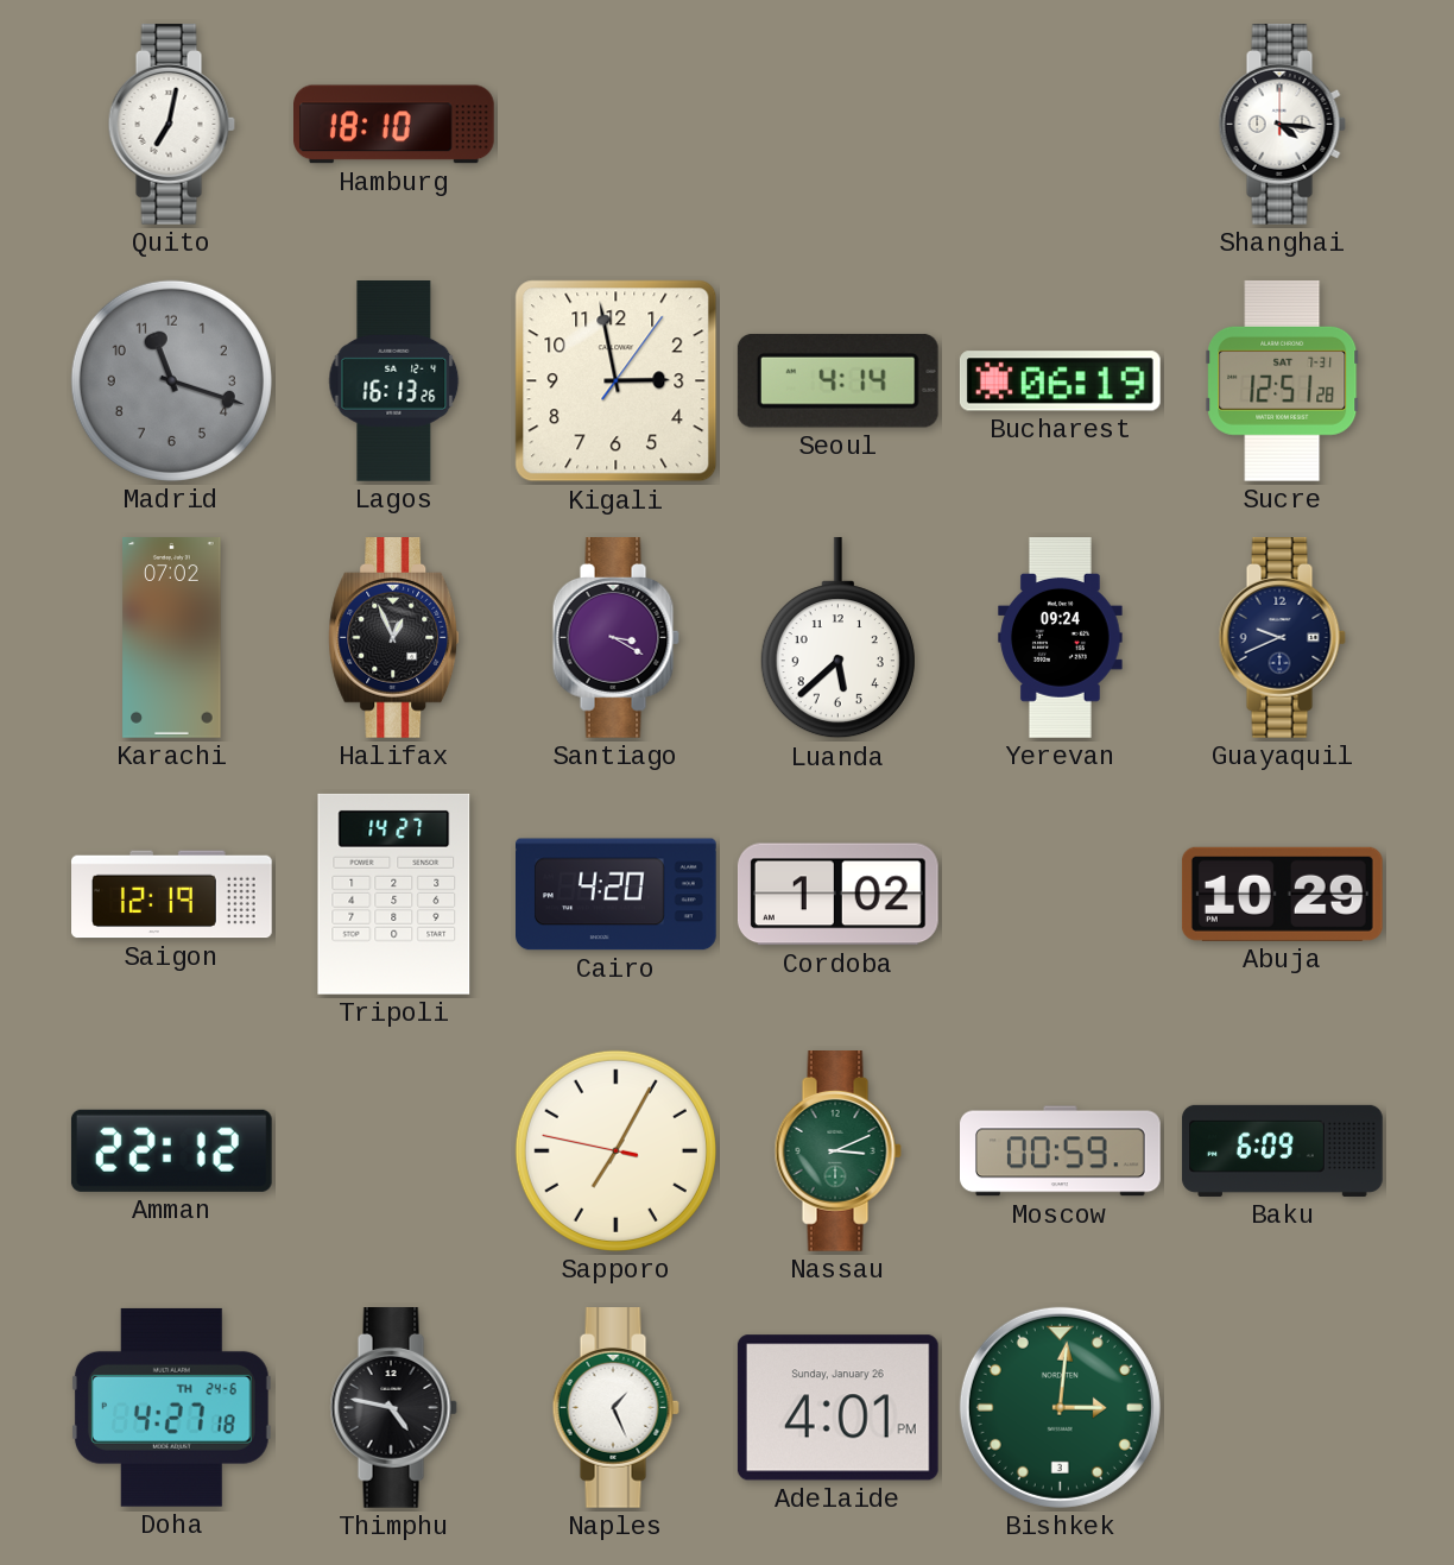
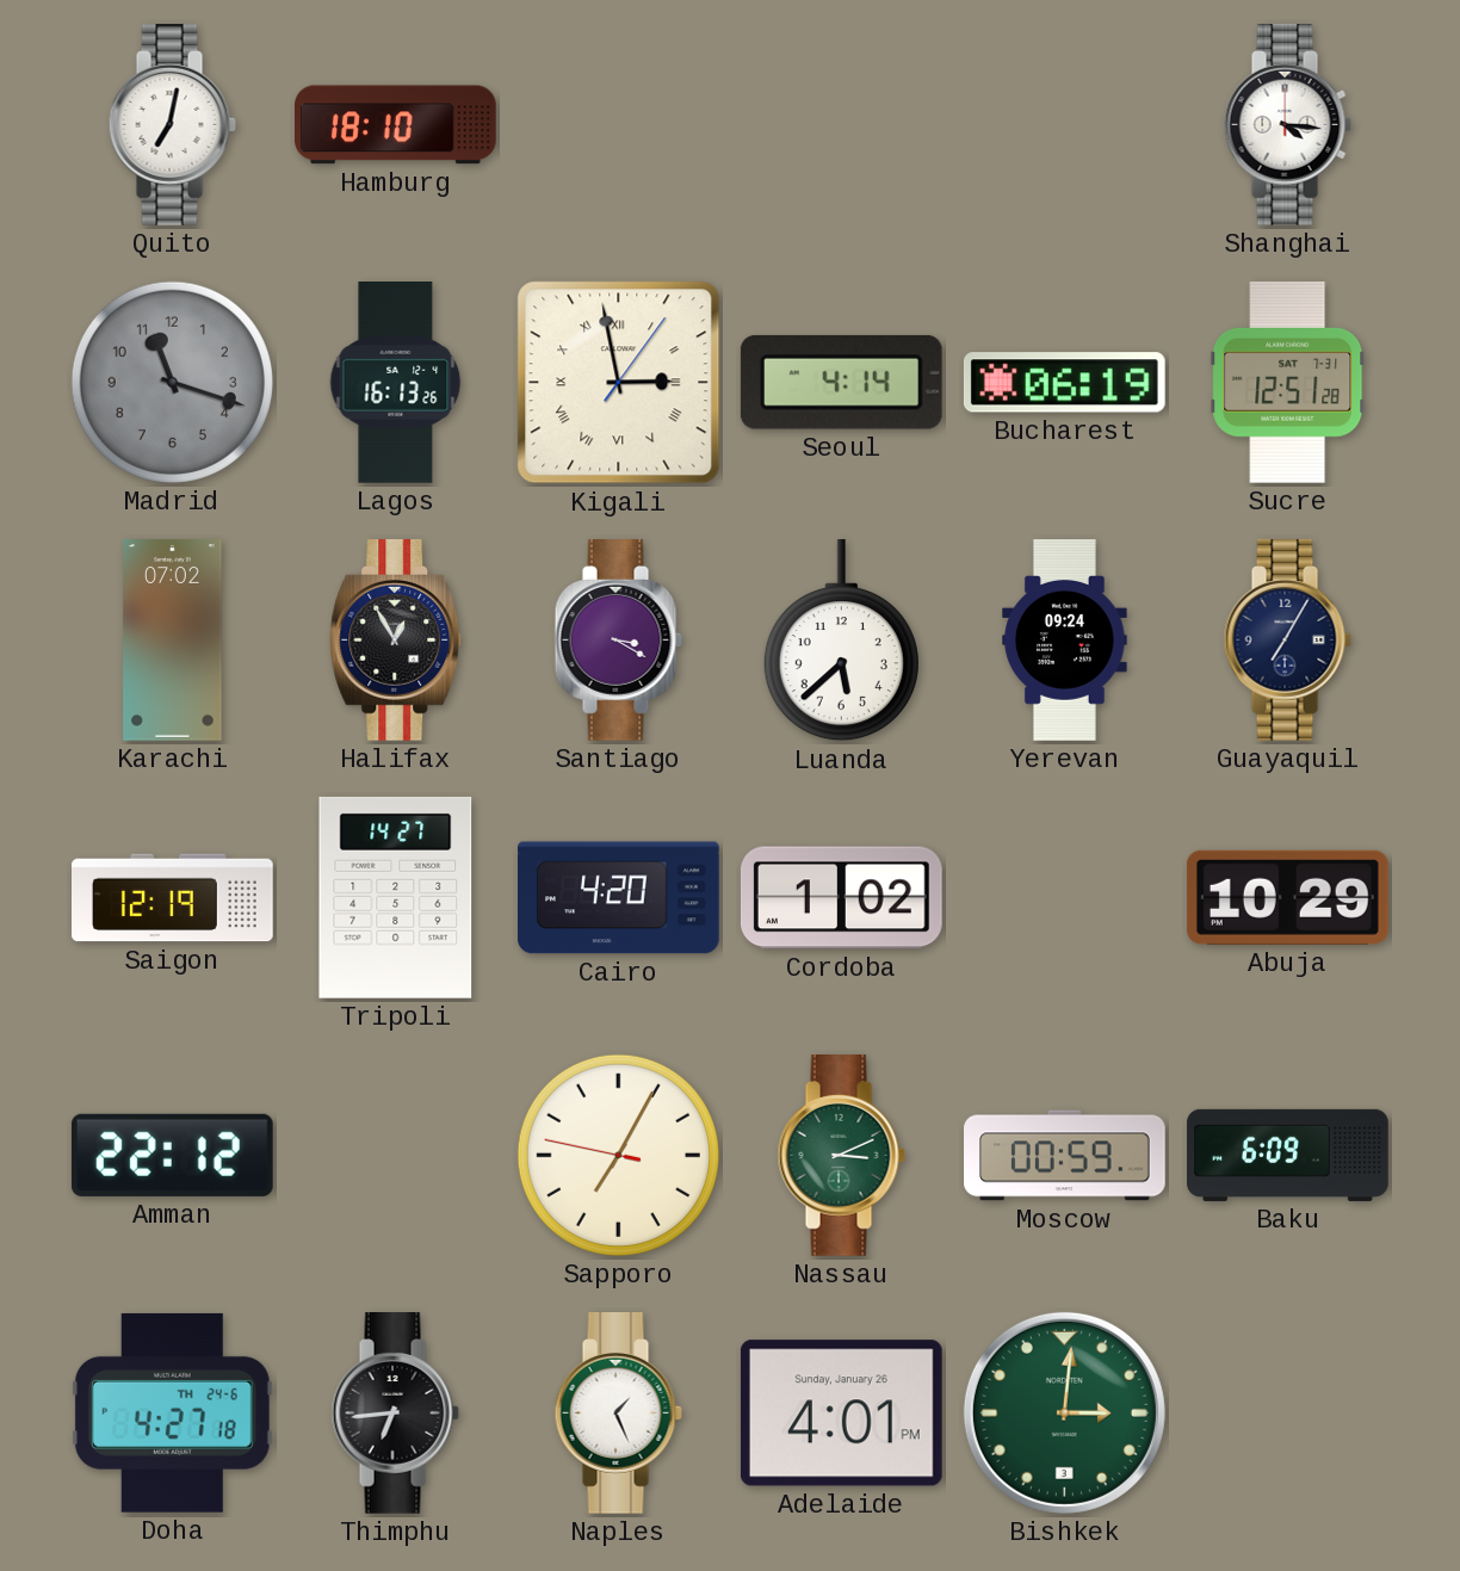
Kigali numerals: Arabic -> Roman
Halifax: 12:56 -> 12:55
Guayaquil: 9:41 -> 7:05
Thimphu: 4:47 -> 6:44
